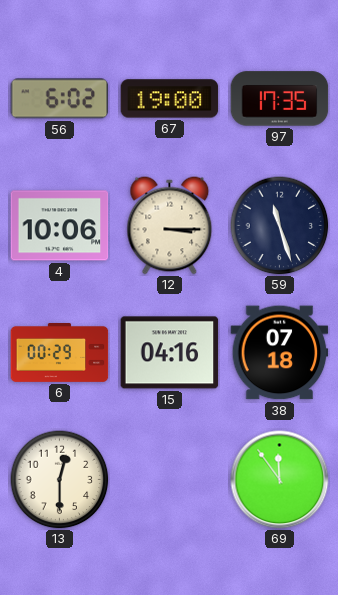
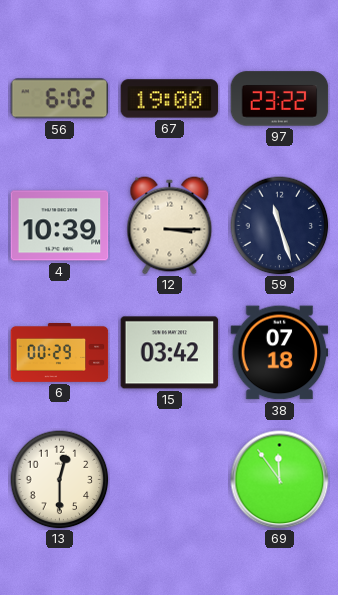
97: 17:35 -> 23:22
4: 10:06 -> 10:39
15: 04:16 -> 03:42
